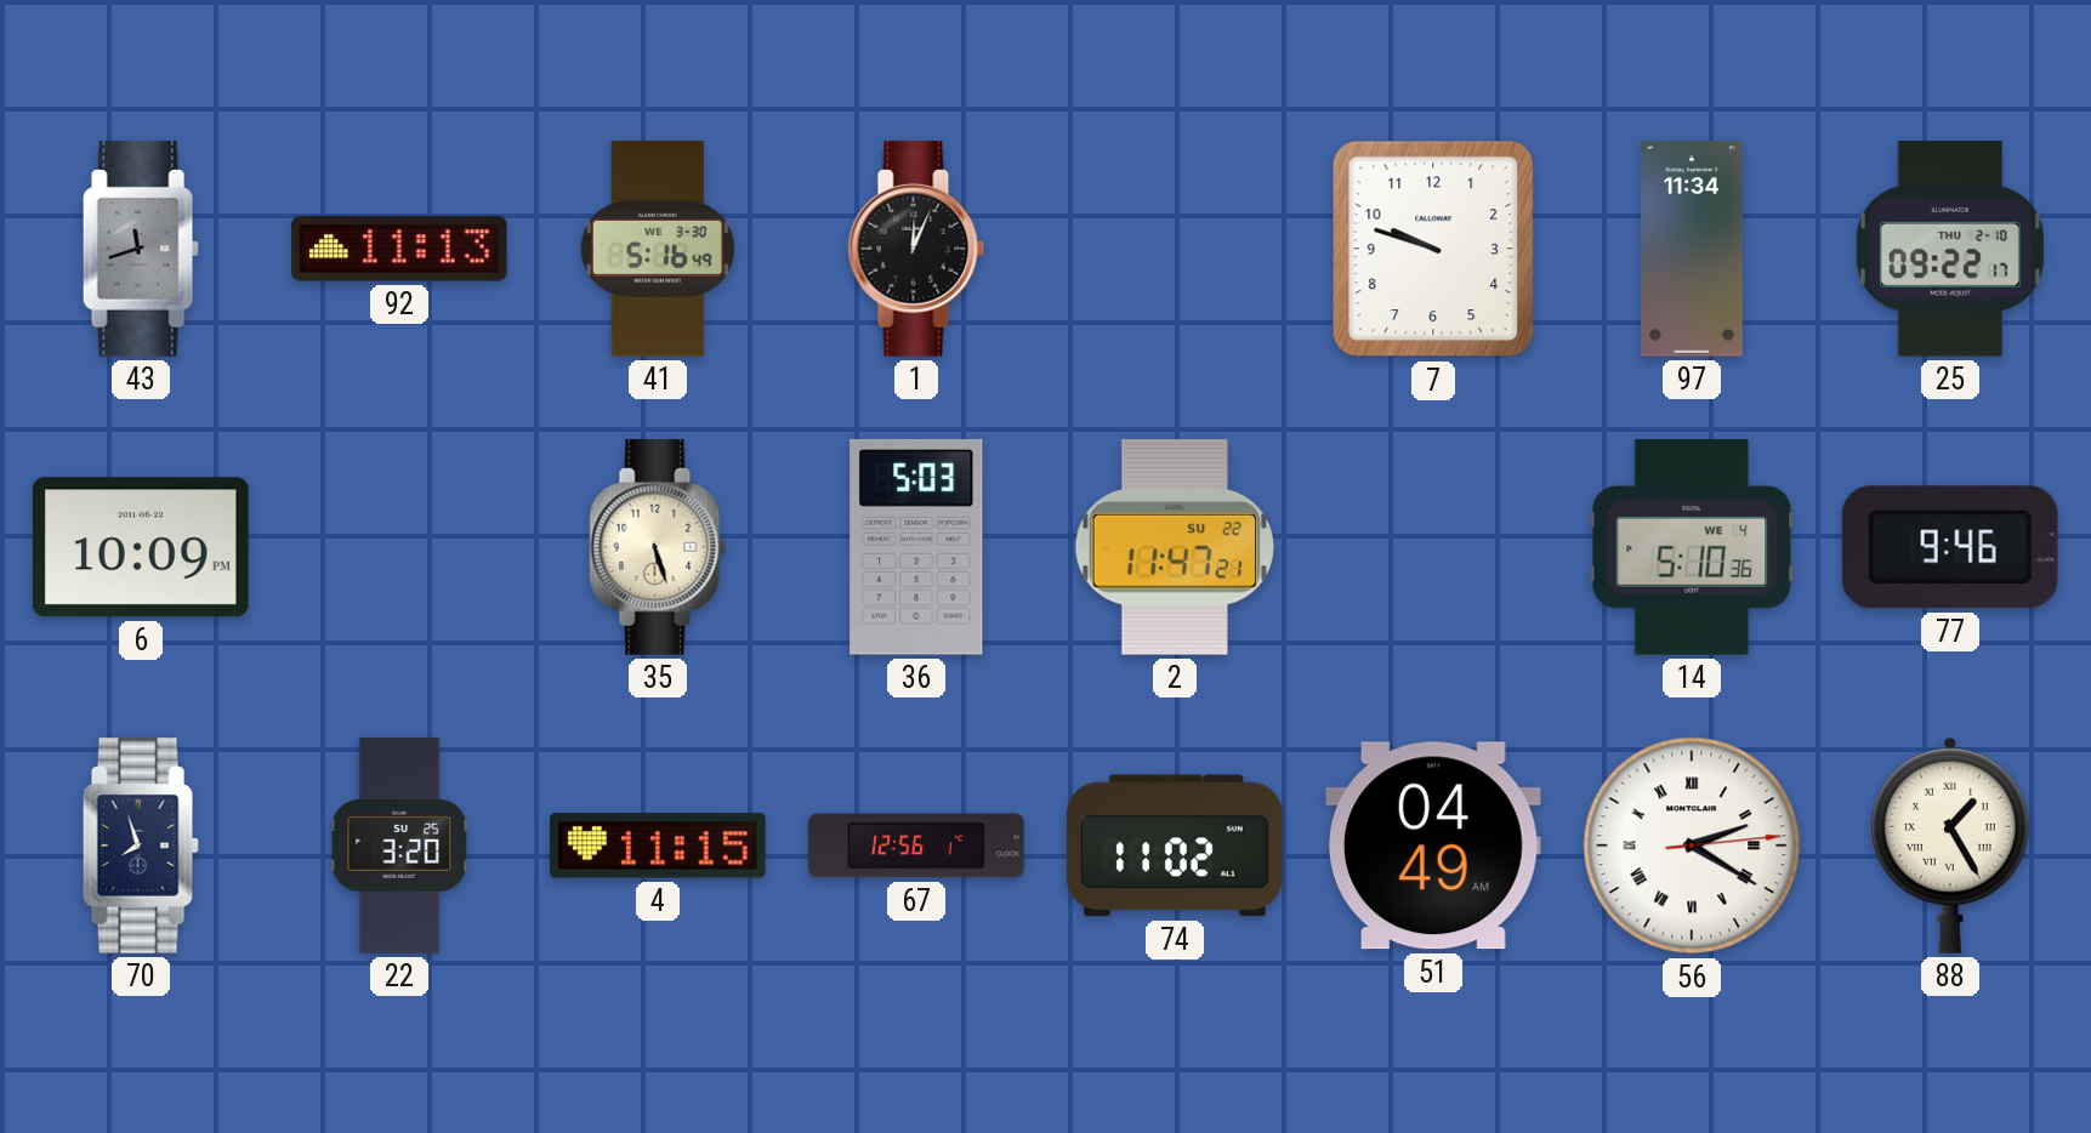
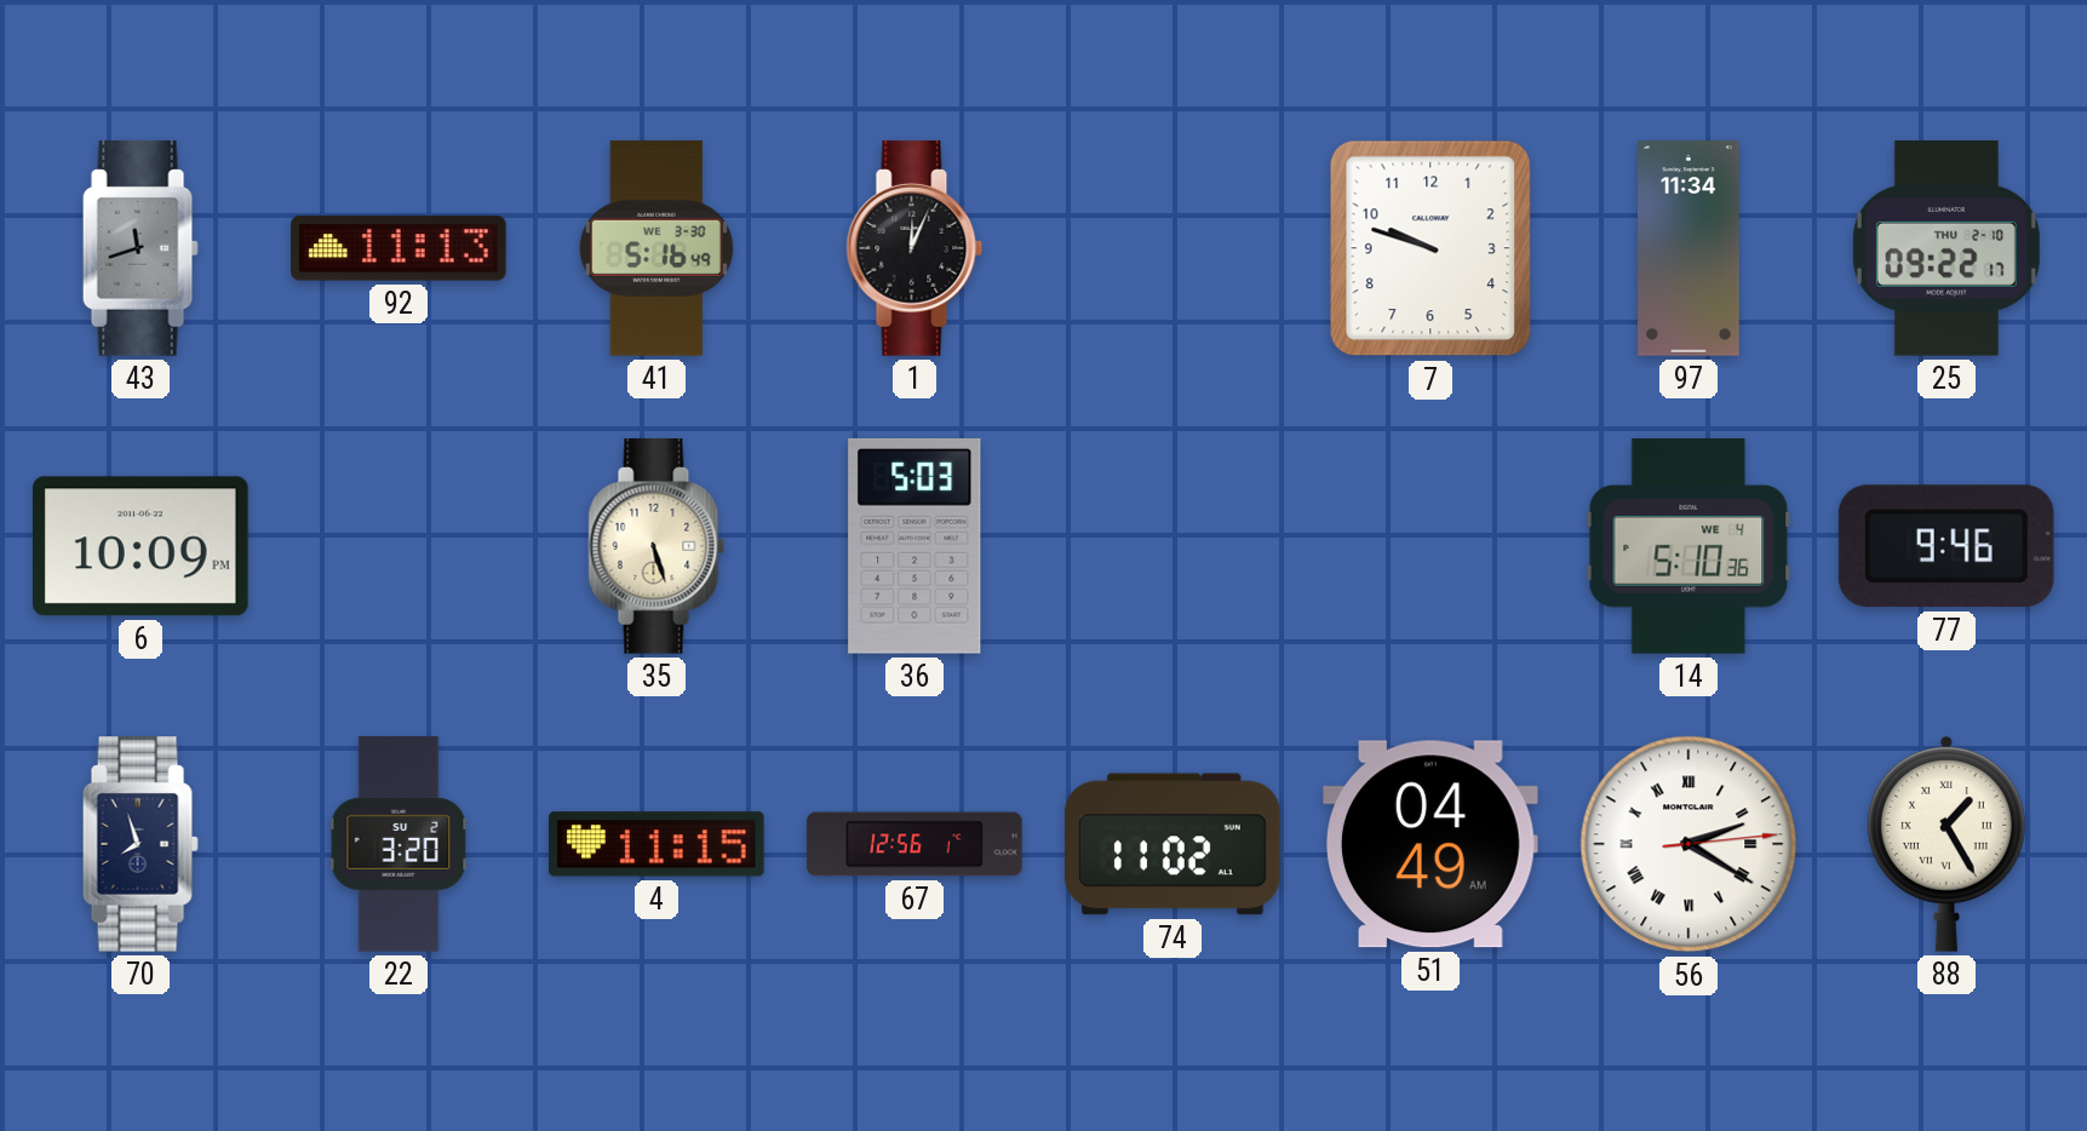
2: 11:47 -> none
22 date: SU 25 -> SU 2
